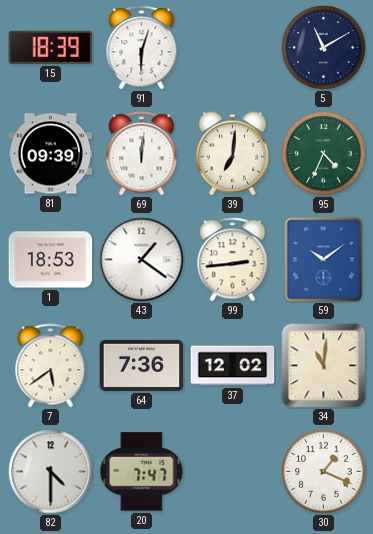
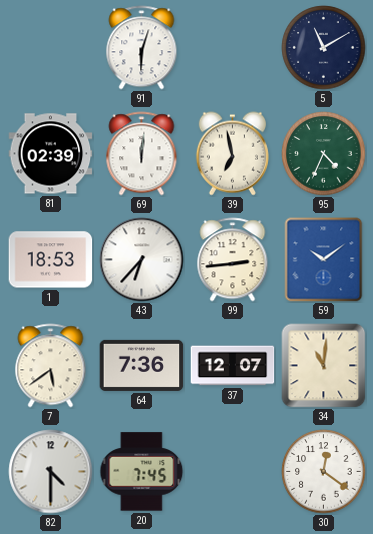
15: 18:39 -> none
81: 09:39 -> 02:39
39: 7:01 -> 6:58
43: 1:21 -> 6:37
37: 12:02 -> 12:07
20: 7:47 -> 7:45
30: 1:19 -> 12:21
